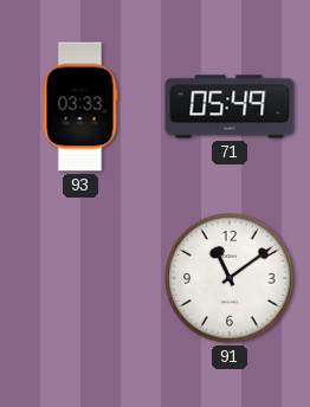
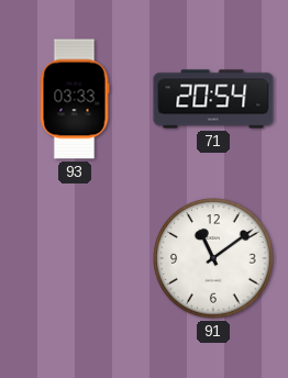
71: 05:49 -> 20:54
